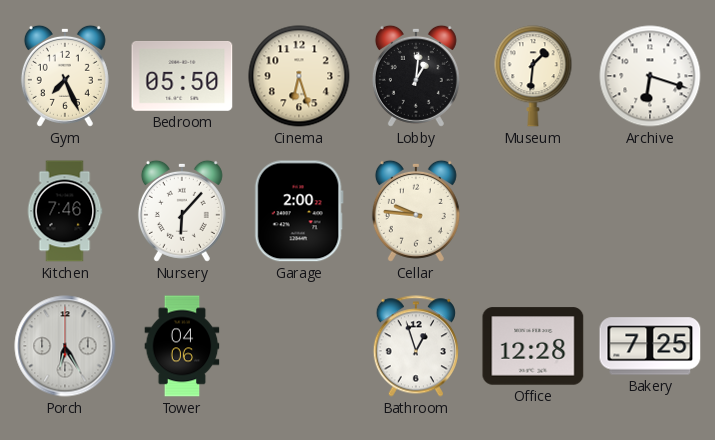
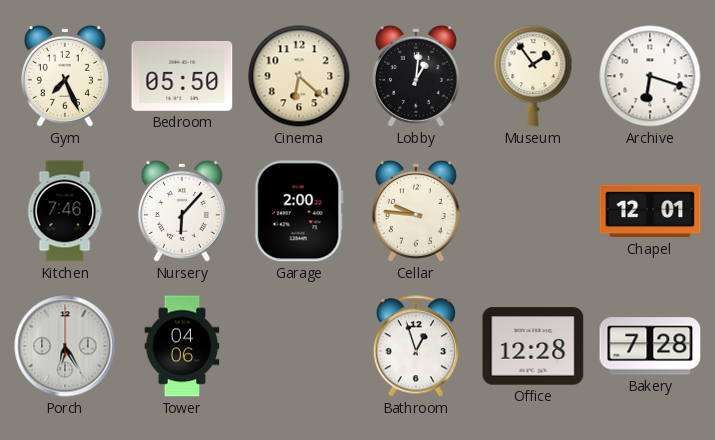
Cinema: 6:27 -> 6:22
Museum: 1:31 -> 1:54
Chapel: none -> 12:01
Bakery: 7:25 -> 7:28
